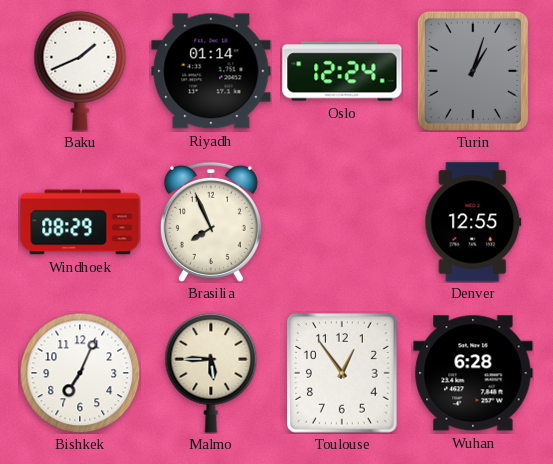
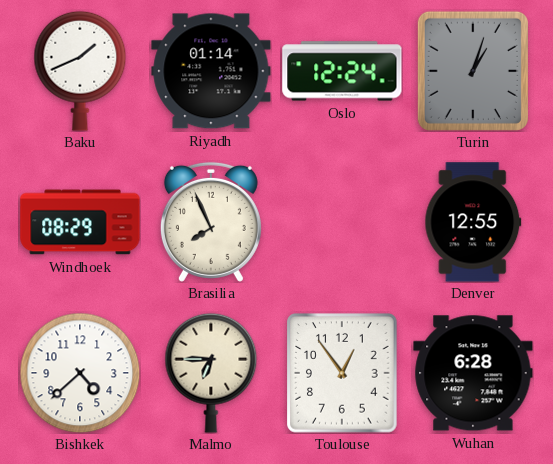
Bishkek: 7:04 -> 4:38
Malmo: 5:45 -> 6:45
